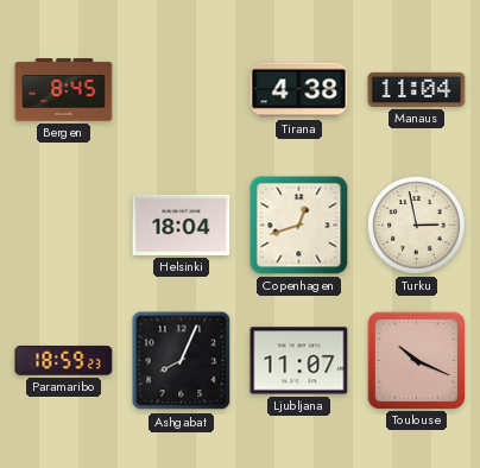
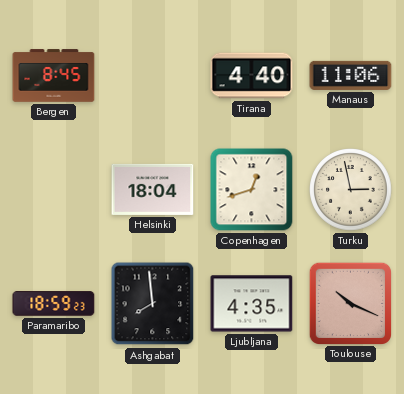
Tirana: 4:38 -> 4:40
Manaus: 11:04 -> 11:06
Ashgabat: 8:04 -> 7:59
Ljubljana: 11:07 -> 4:35
